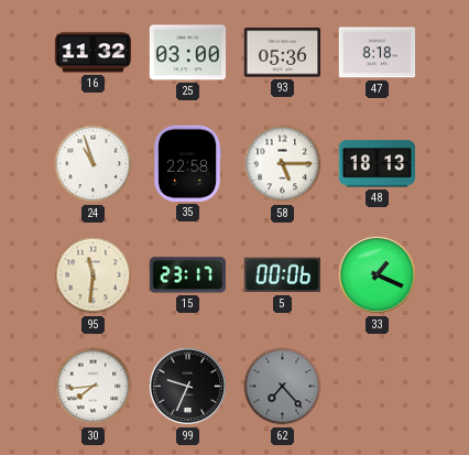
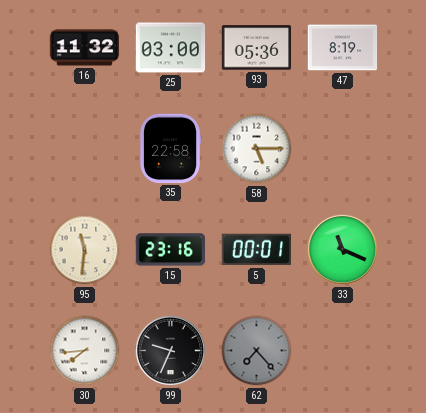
47: 8:18 -> 8:19
24: 10:57 -> none
48: 18:13 -> none
15: 23:17 -> 23:16
5: 00:06 -> 00:01
33: 1:19 -> 11:19
